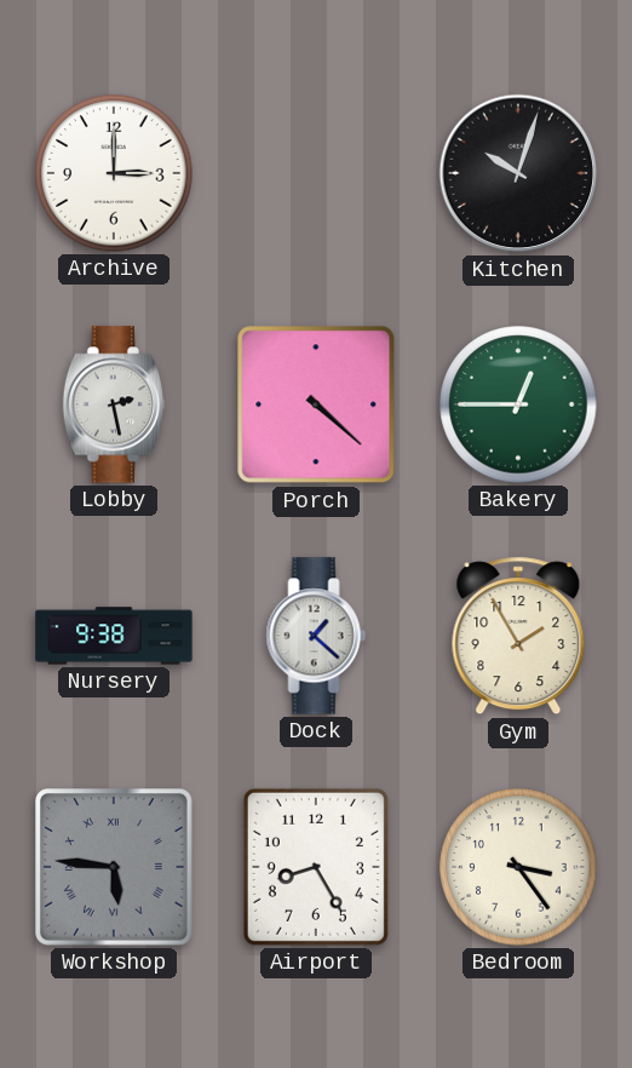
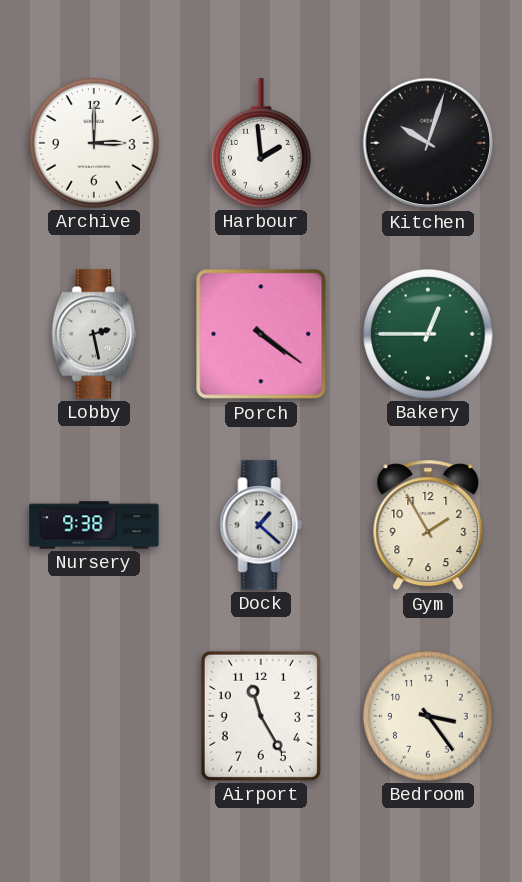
Harbour: none -> 1:59
Porch: 4:22 -> 4:21
Workshop: 5:46 -> none
Airport: 8:25 -> 11:25
